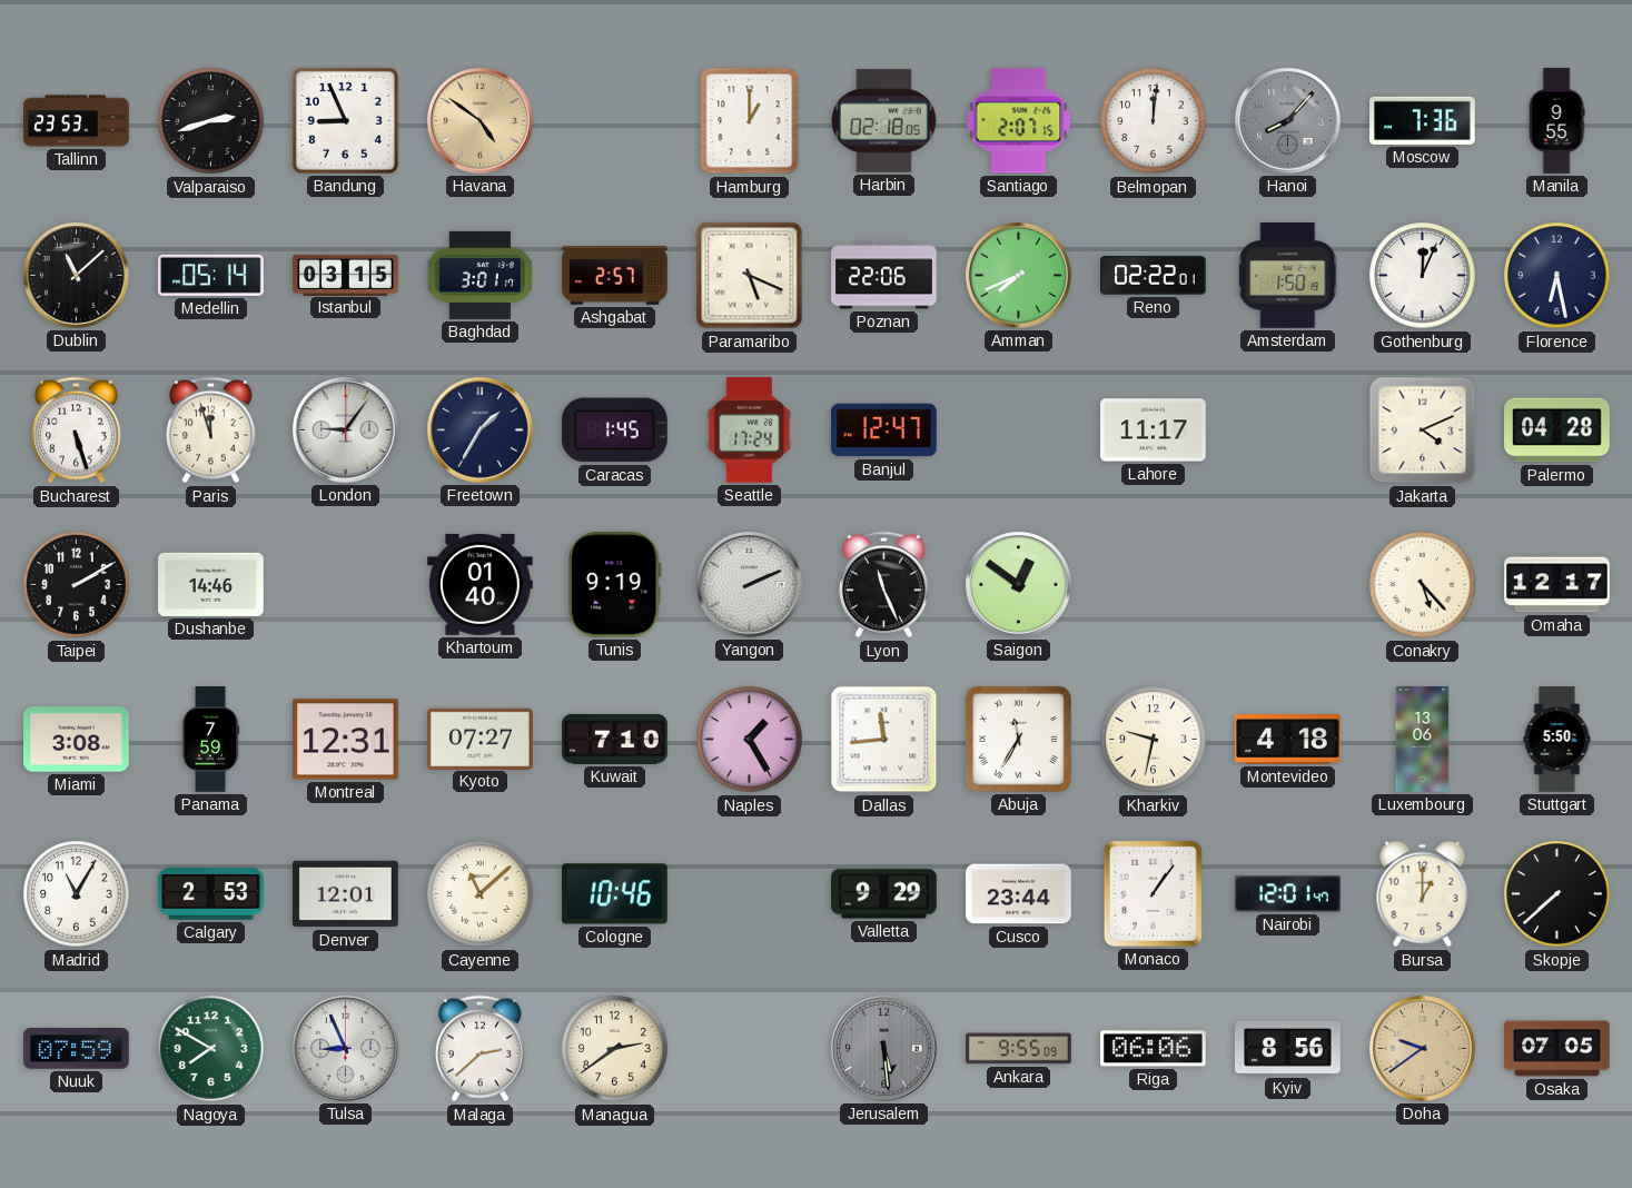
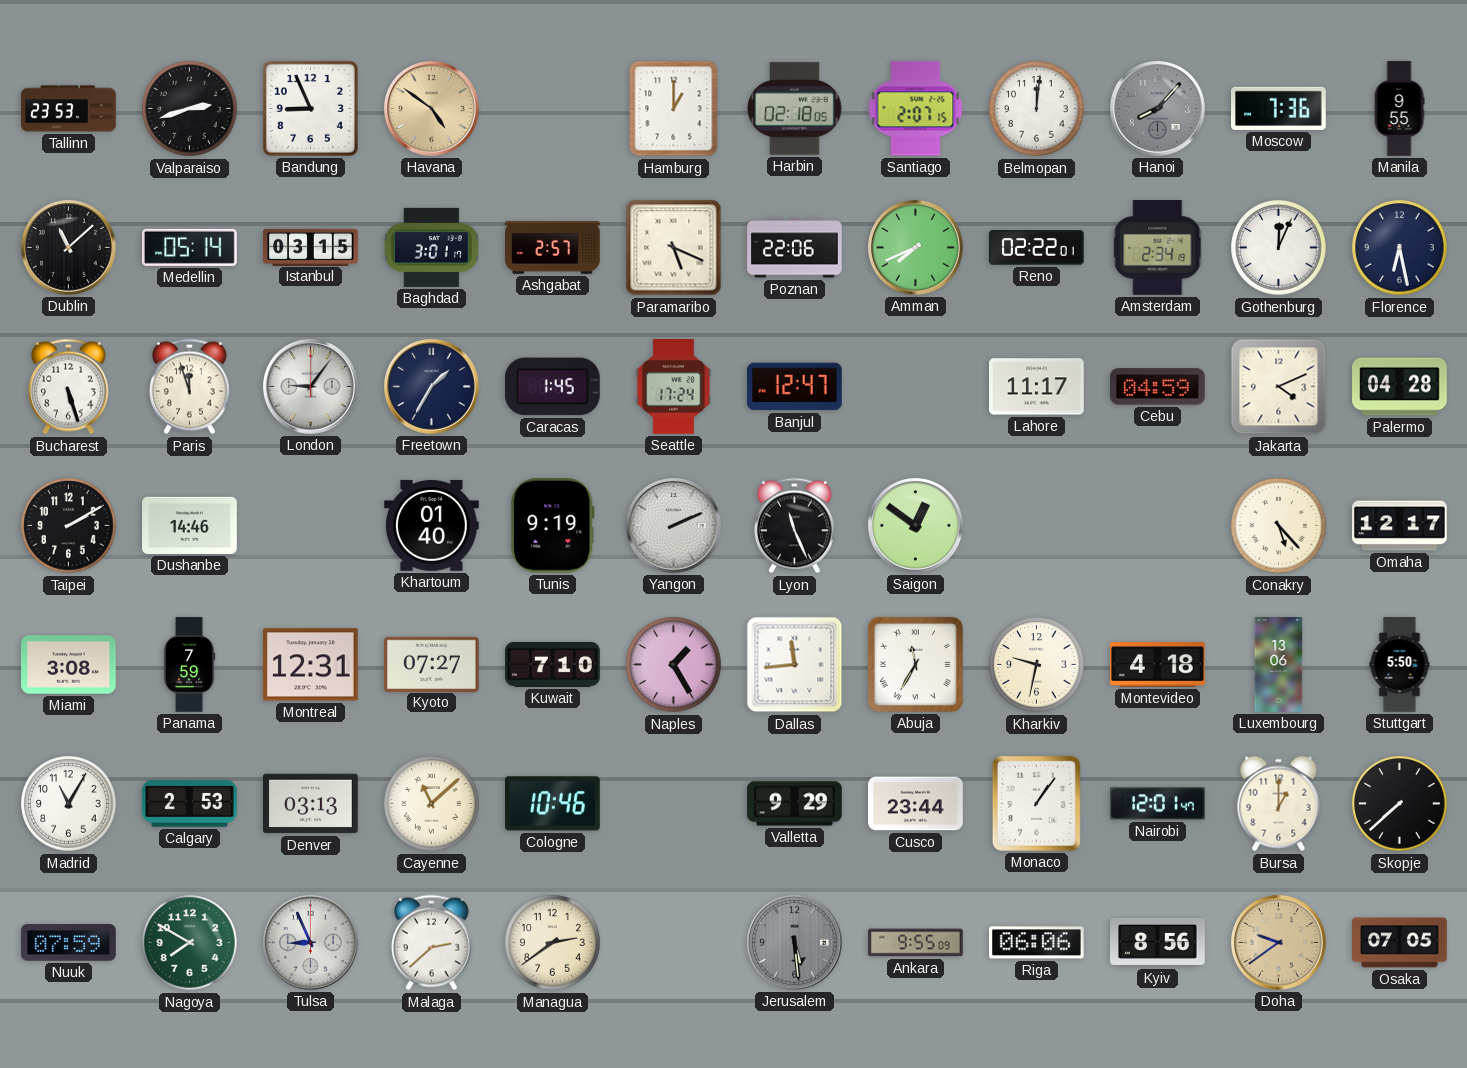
Amsterdam: 1:50 -> 2:34
Cebu: none -> 04:59
Denver: 12:01 -> 03:13
